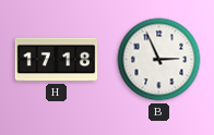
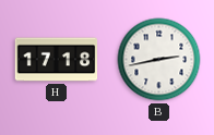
B: 2:56 -> 2:43
